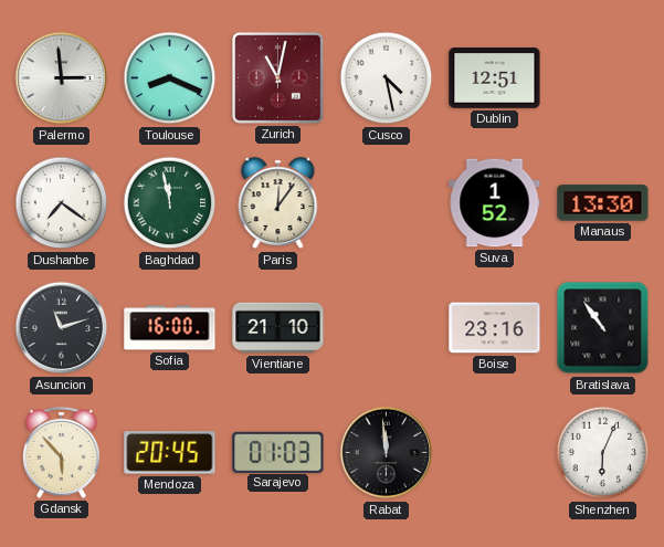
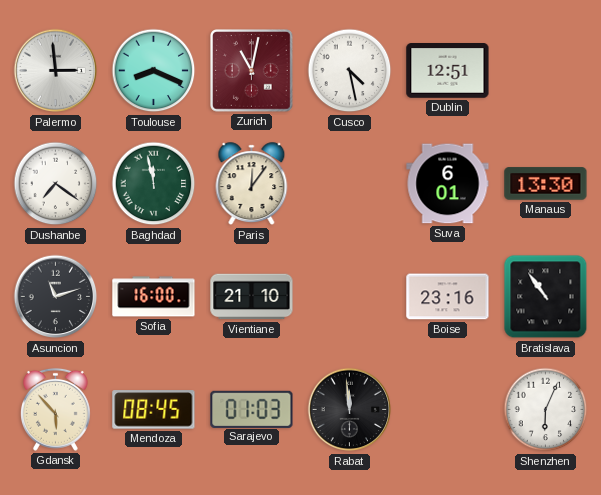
Suva: 1:52 -> 6:01
Mendoza: 20:45 -> 08:45
